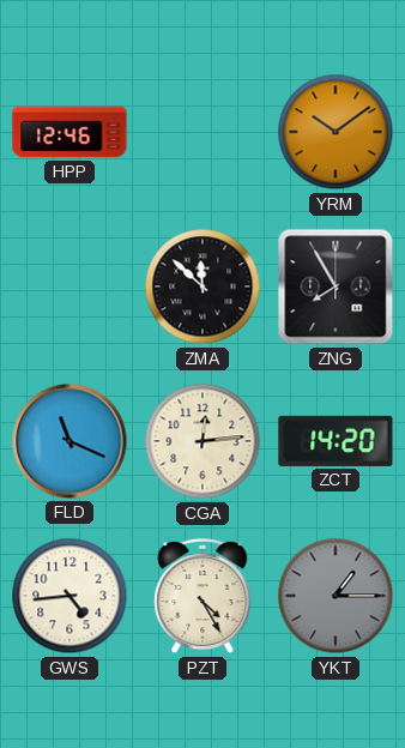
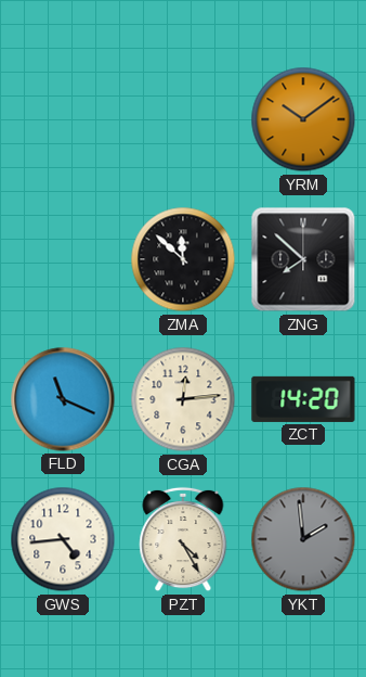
HPP: 12:46 -> none
ZNG: 7:55 -> 7:52
YKT: 1:15 -> 1:59
